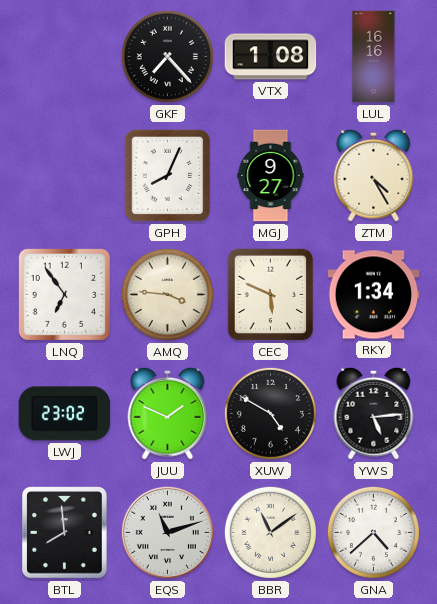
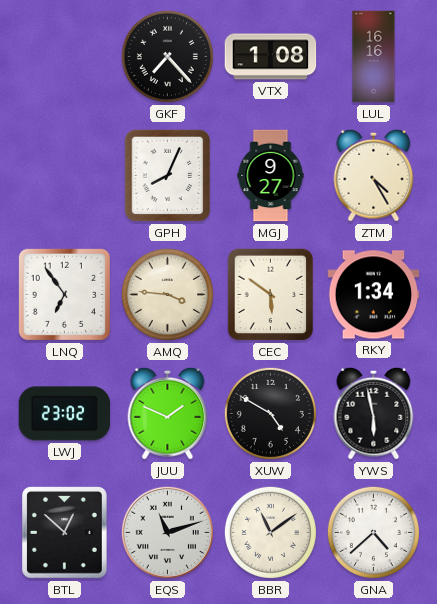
CEC: 5:49 -> 5:51
YWS: 5:14 -> 5:58
BTL: 7:59 -> 12:52
